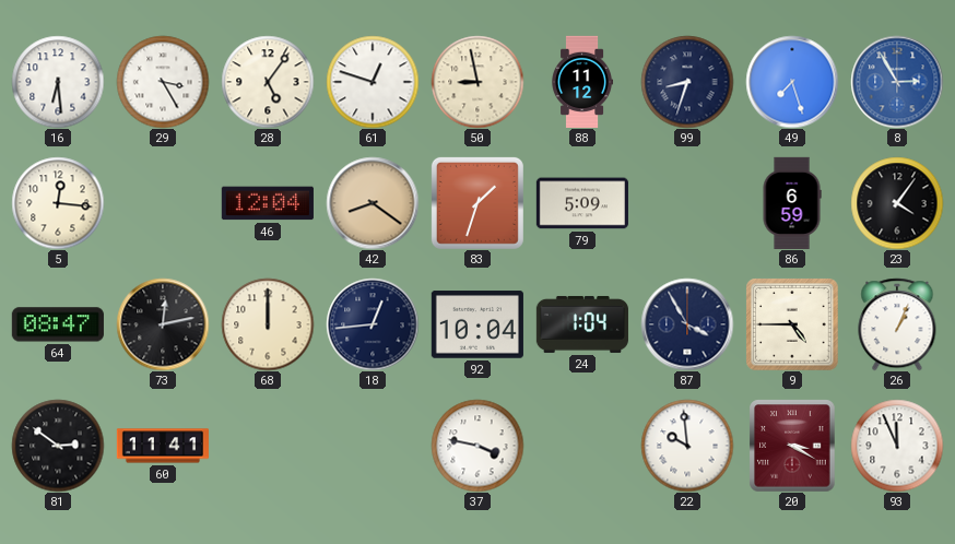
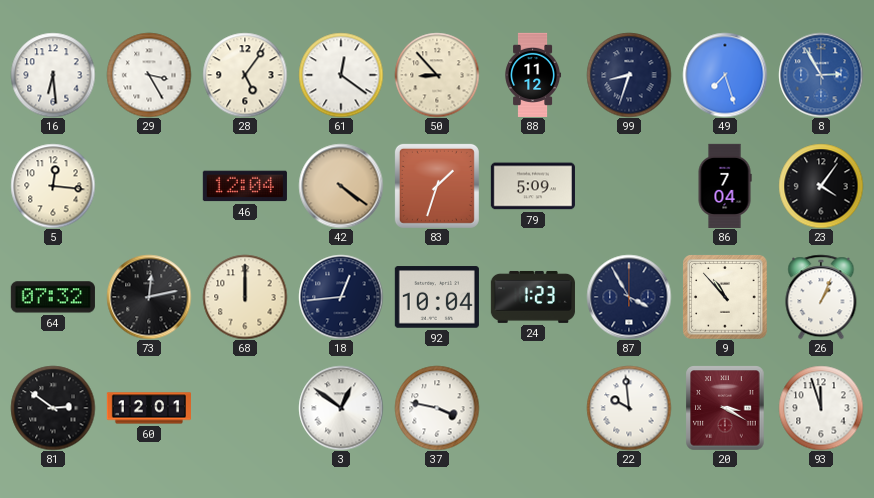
61: 12:48 -> 12:21
50: 8:58 -> 8:53
42: 8:21 -> 4:21
86: 6:59 -> 7:04
64: 08:47 -> 07:32
24: 1:04 -> 1:23
9: 4:45 -> 10:53
60: 11:41 -> 12:01
3: none -> 12:51
93: 11:56 -> 11:57
